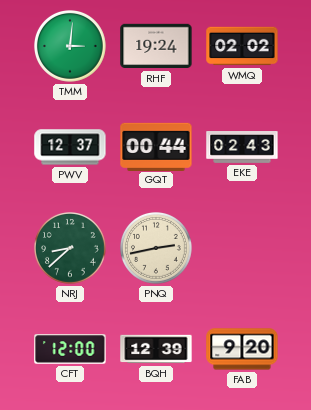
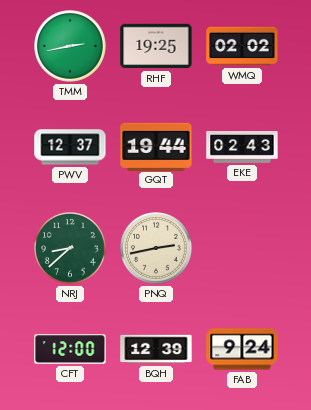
TMM: 3:01 -> 2:43
RHF: 19:24 -> 19:25
GQT: 00:44 -> 19:44
FAB: 9:20 -> 9:24
